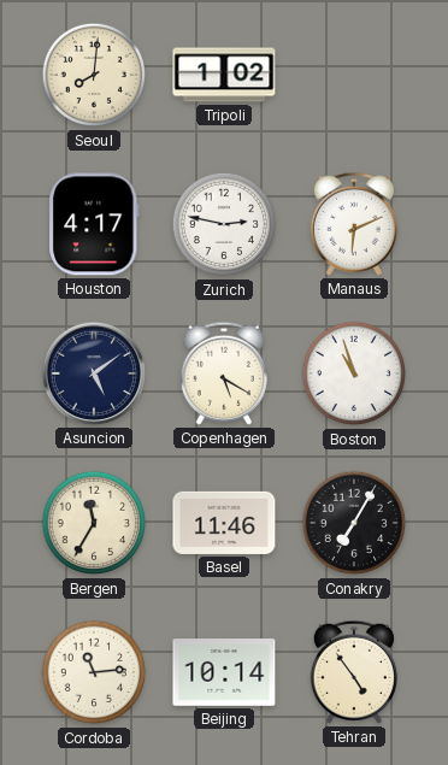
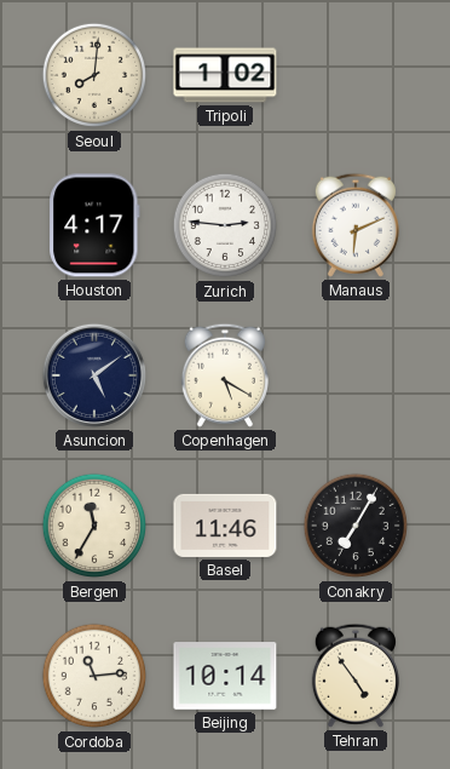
Zurich: 2:47 -> 2:46
Boston: 10:57 -> none
